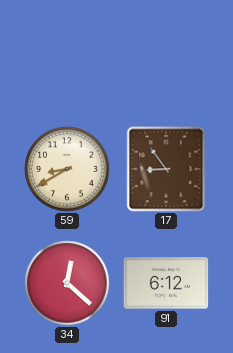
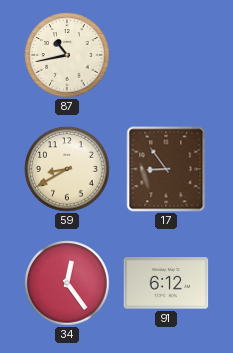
87: none -> 10:43
34: 12:22 -> 12:24
